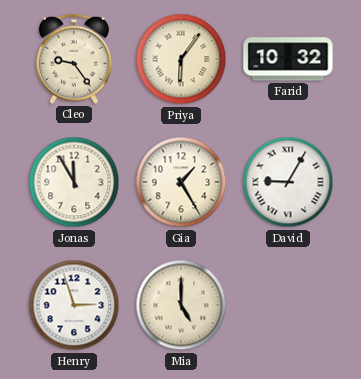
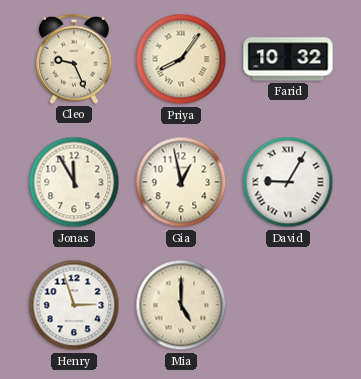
Cleo: 9:24 -> 9:26
Priya: 6:06 -> 8:06
Gia: 1:25 -> 12:58
